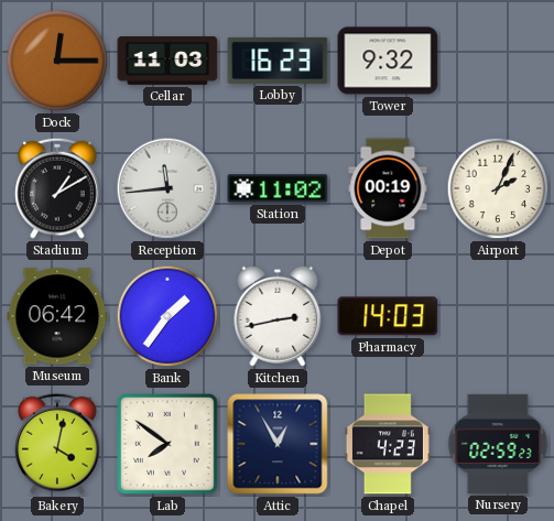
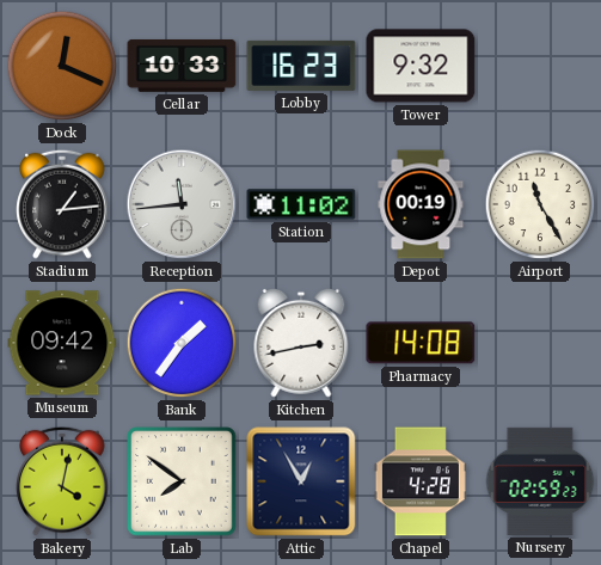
Dock: 12:15 -> 12:19
Cellar: 11:03 -> 10:33
Stadium: 1:10 -> 1:14
Airport: 2:04 -> 11:25
Museum: 06:42 -> 09:42
Pharmacy: 14:03 -> 14:08
Chapel: 4:23 -> 4:28
